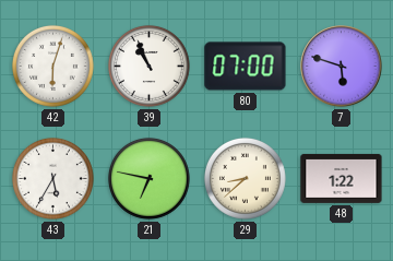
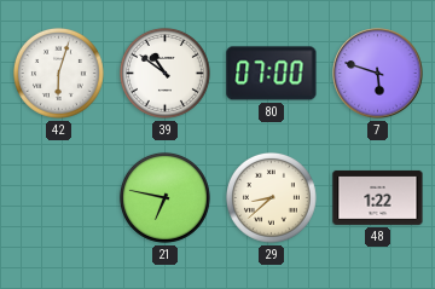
39: 10:56 -> 10:51
43: 5:35 -> none
